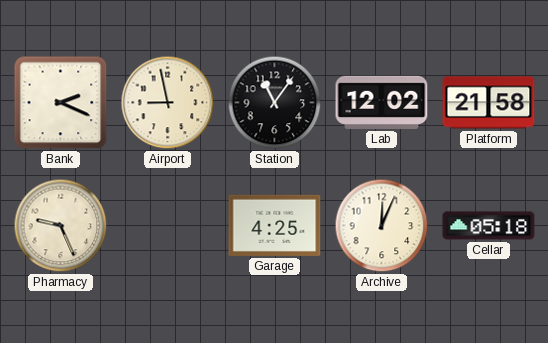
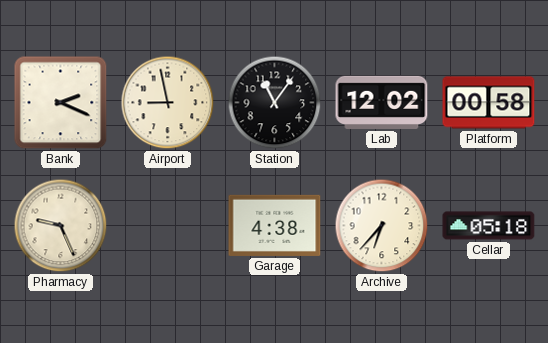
Platform: 21:58 -> 00:58
Garage: 4:25 -> 4:38
Archive: 12:04 -> 6:37
